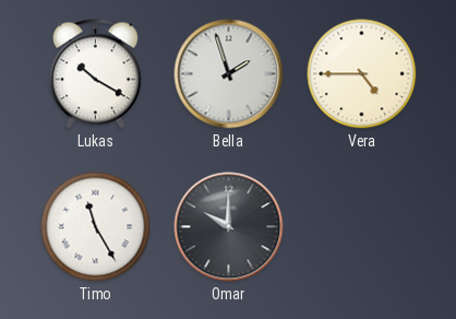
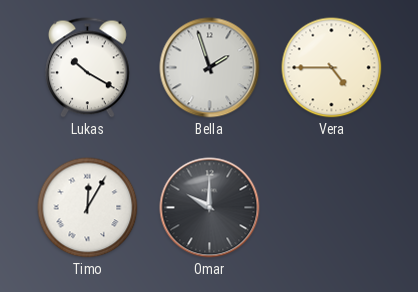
Timo: 11:25 -> 12:05
